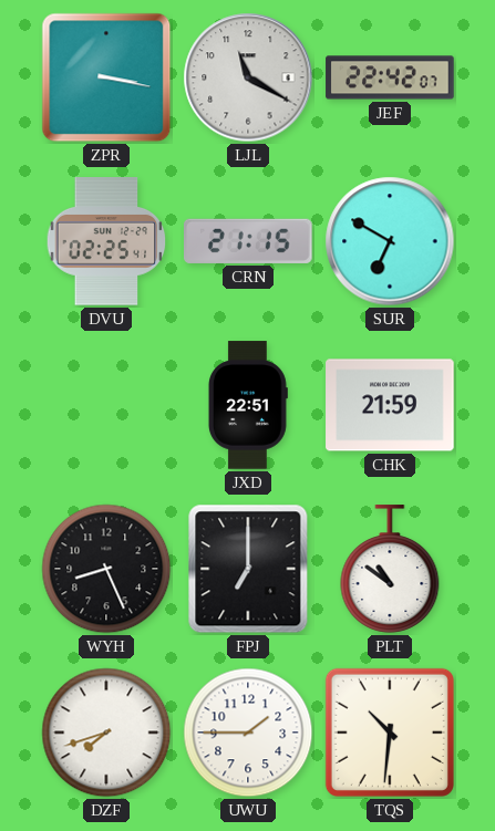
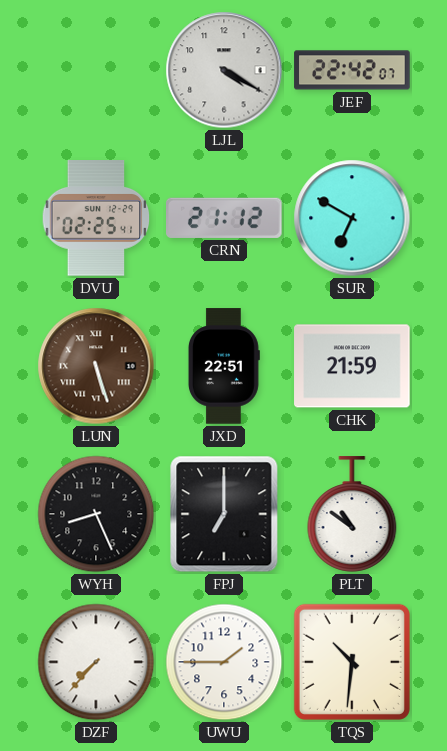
ZPR: 3:17 -> none
LJL: 11:20 -> 4:20
CRN: 21:15 -> 21:12
LUN: none -> 5:27
DZF: 7:42 -> 7:37
